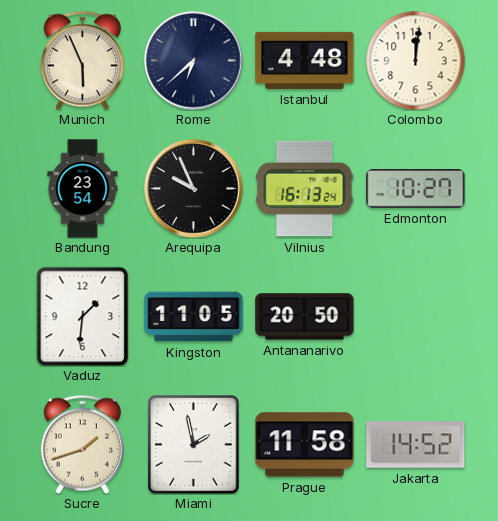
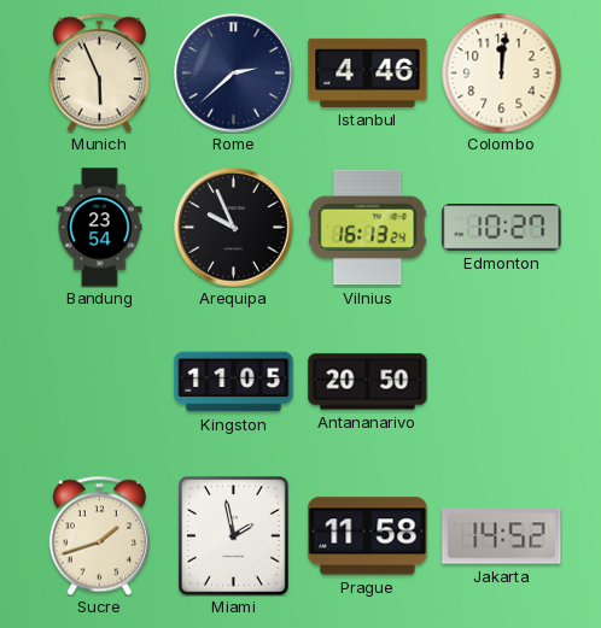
Rome: 6:38 -> 2:38
Istanbul: 4:48 -> 4:46
Vaduz: 1:31 -> none
